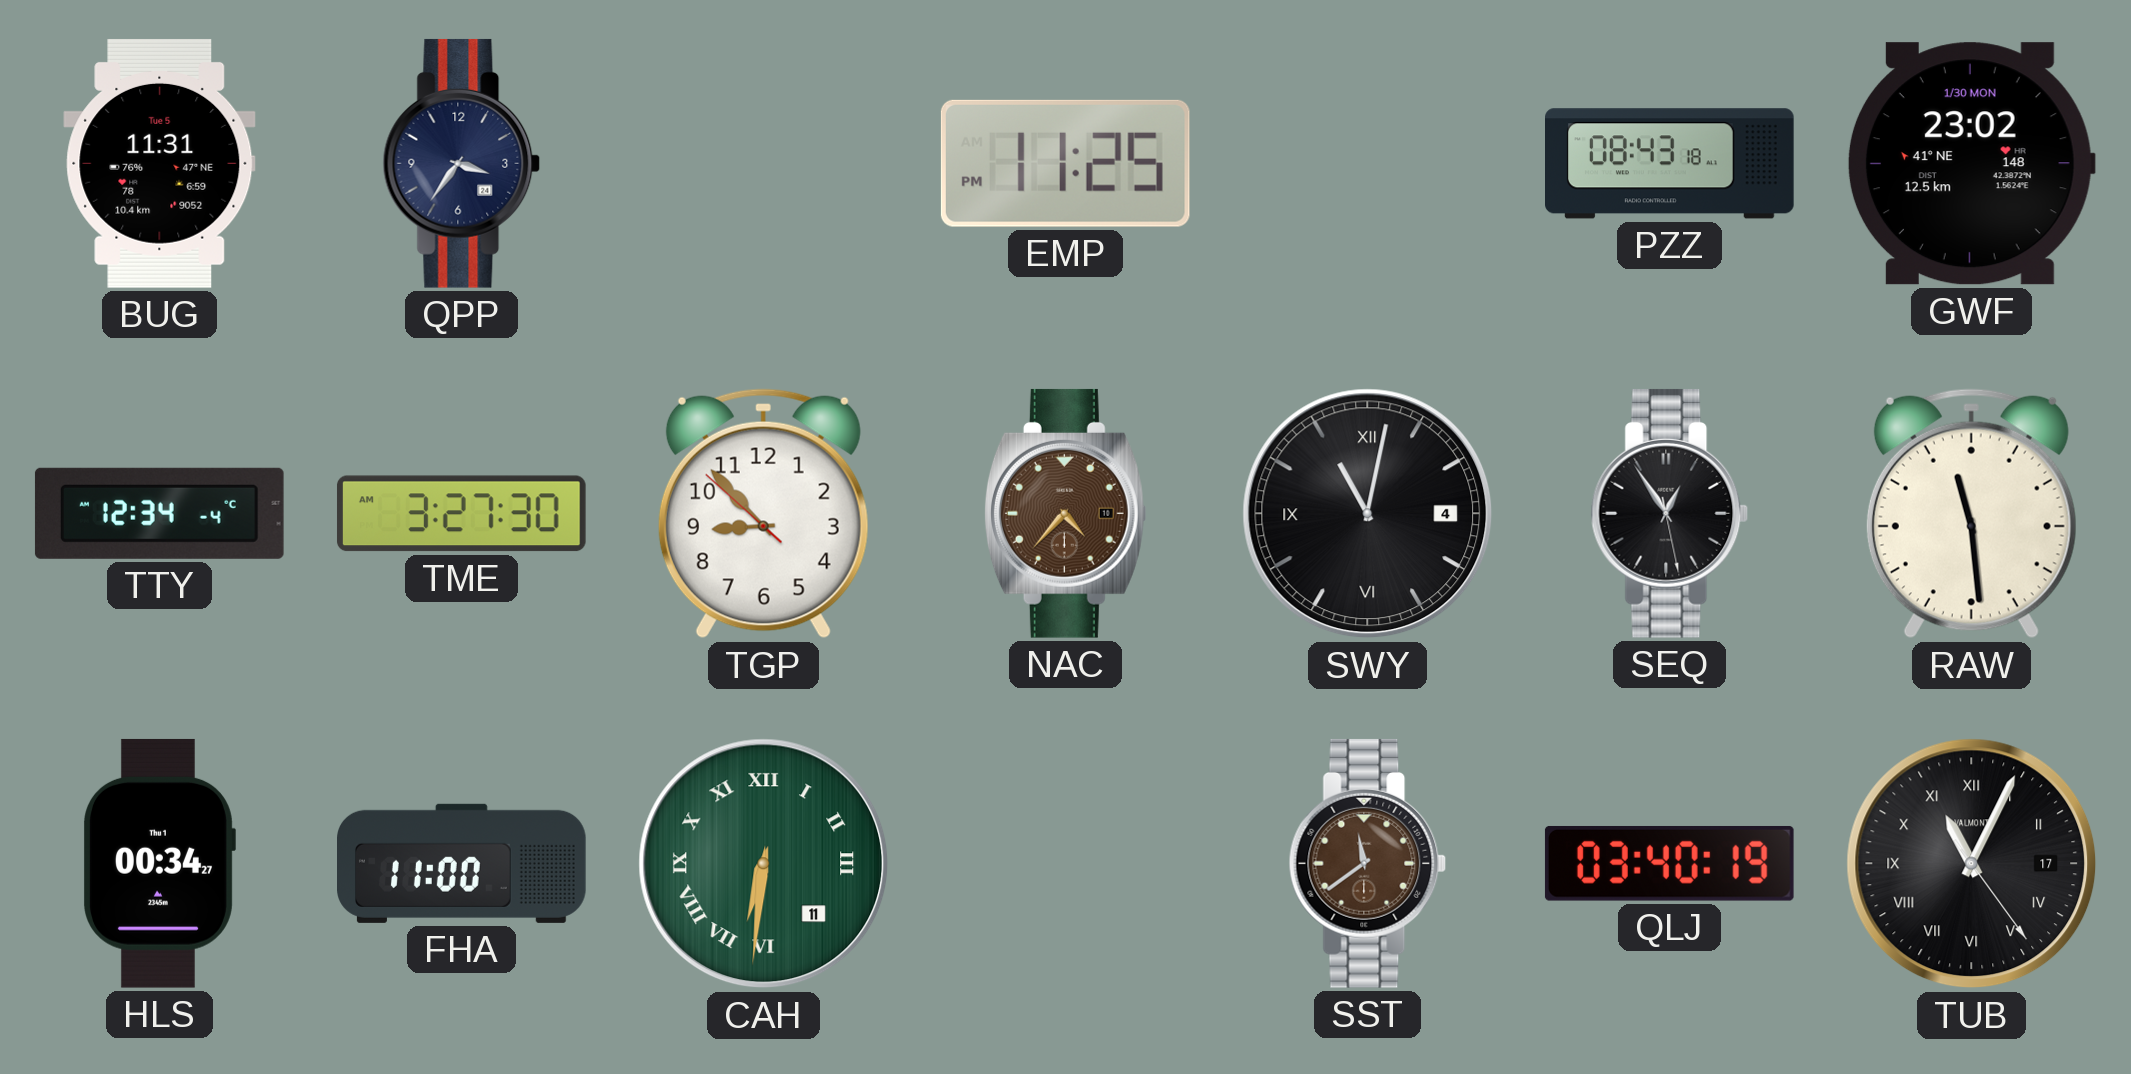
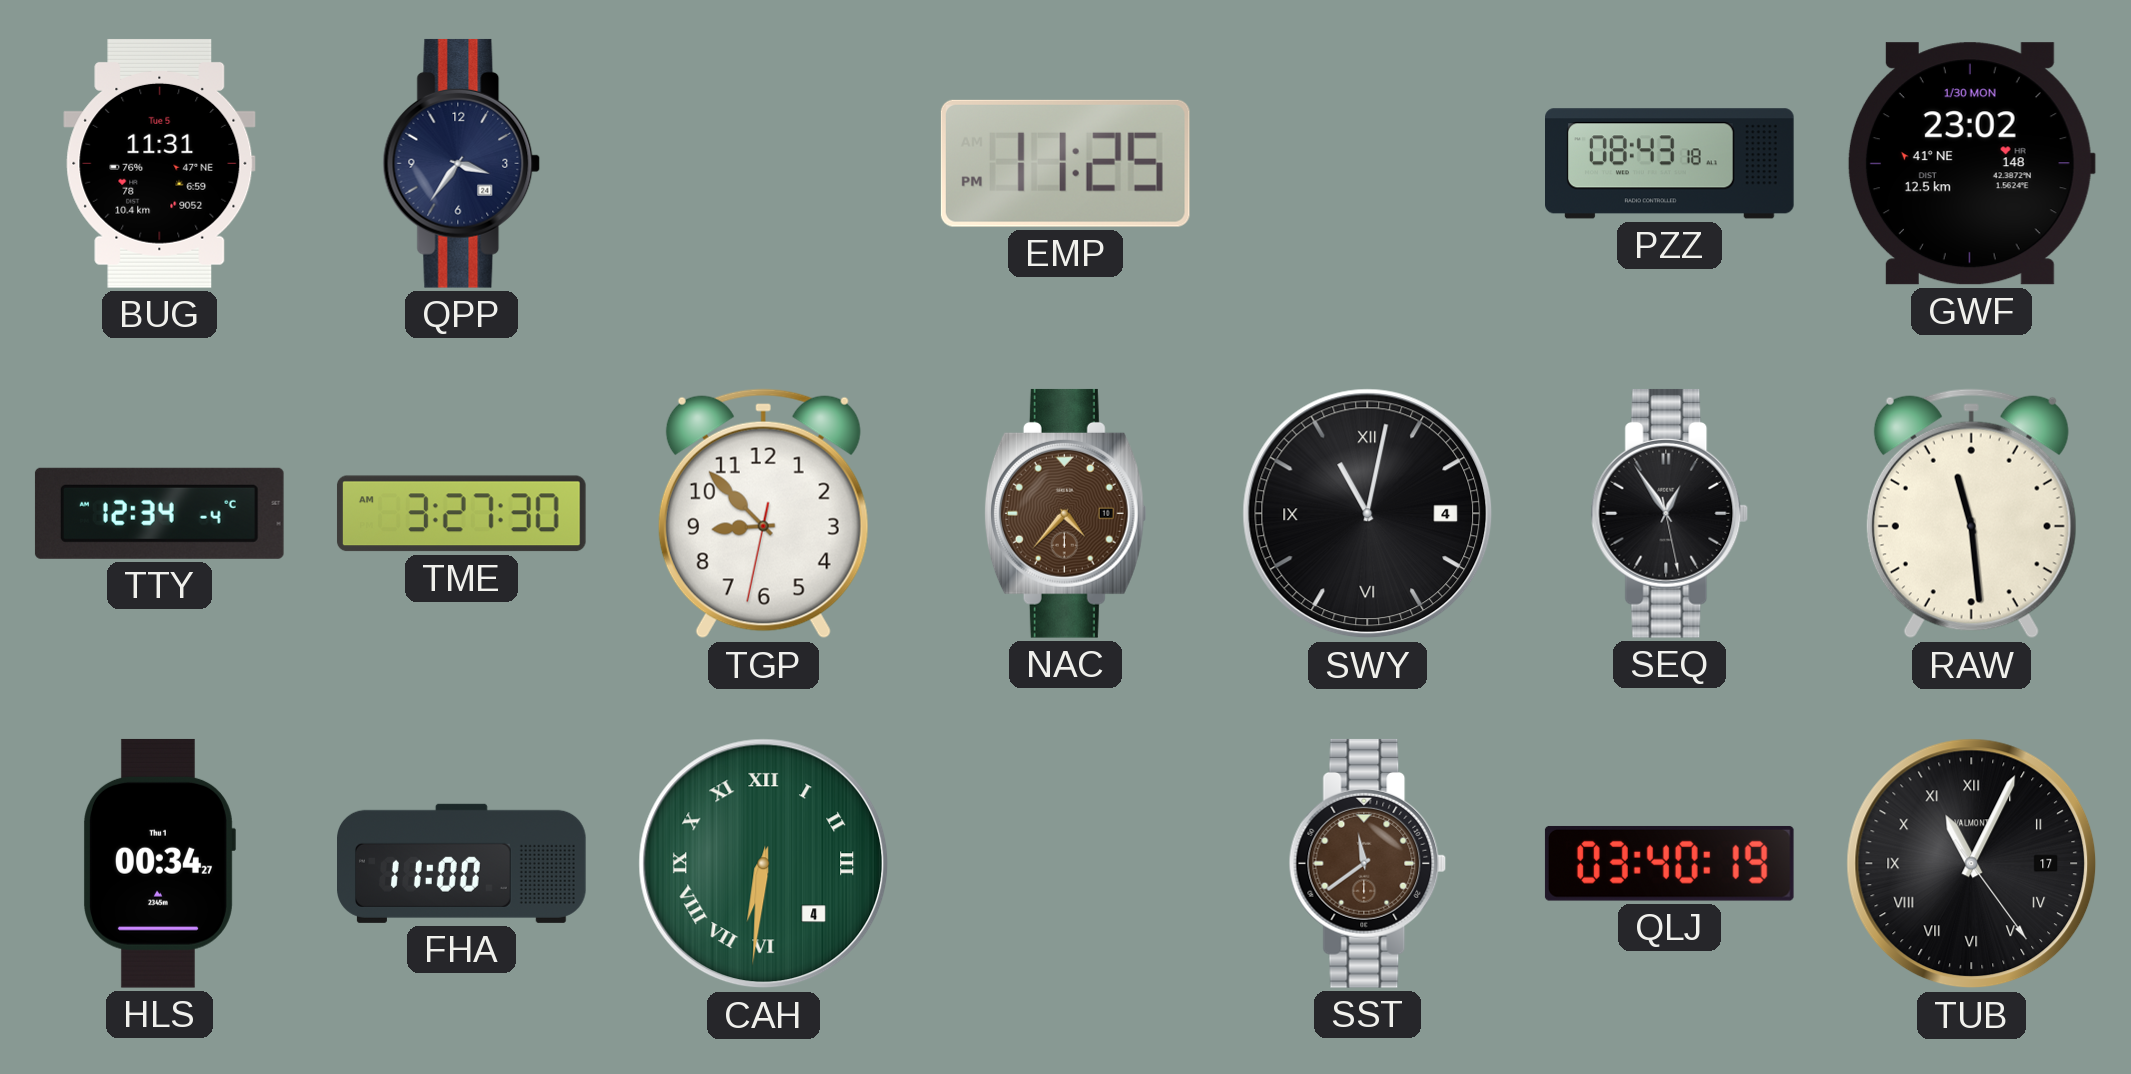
TGP: 8:52:52 -> 8:52:32
CAH date: 11 -> 4
